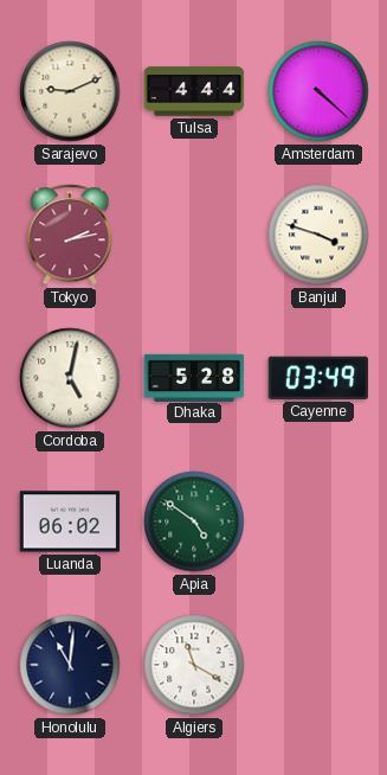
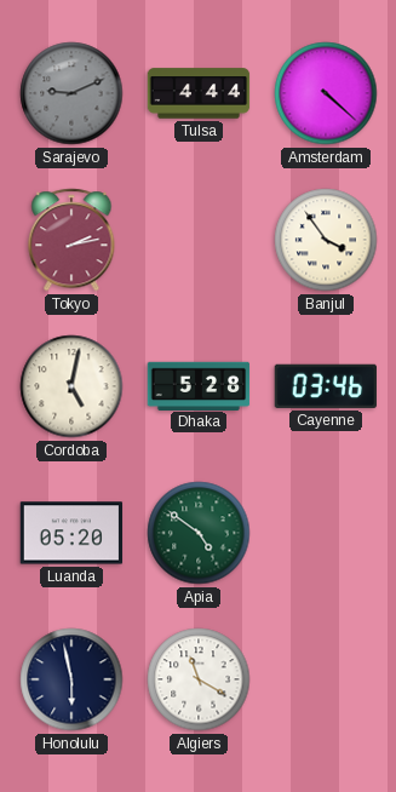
Sarajevo dial: cream -> grey
Banjul: 3:48 -> 3:54
Cayenne: 03:49 -> 03:46
Luanda: 06:02 -> 05:20
Honolulu: 11:01 -> 5:58
